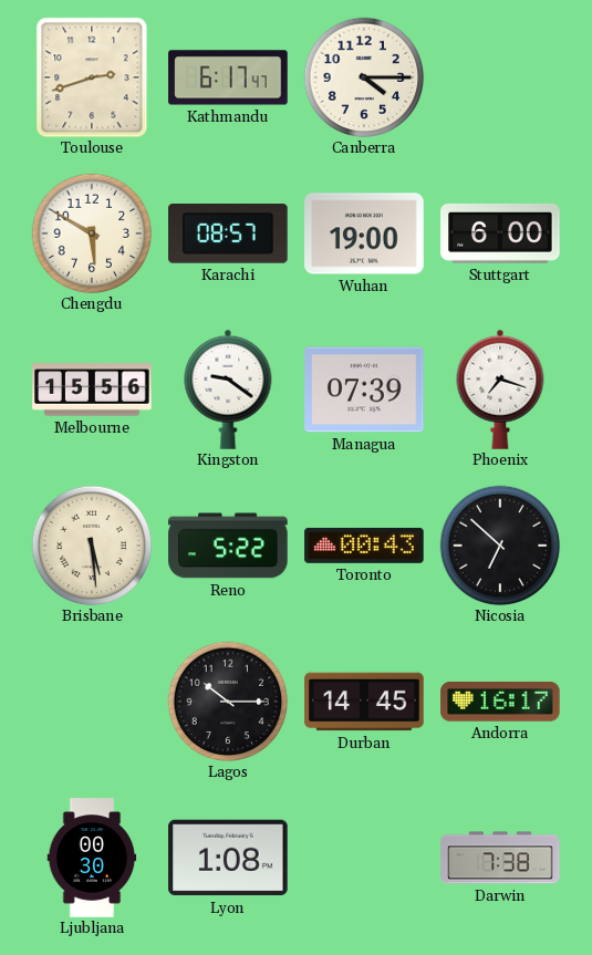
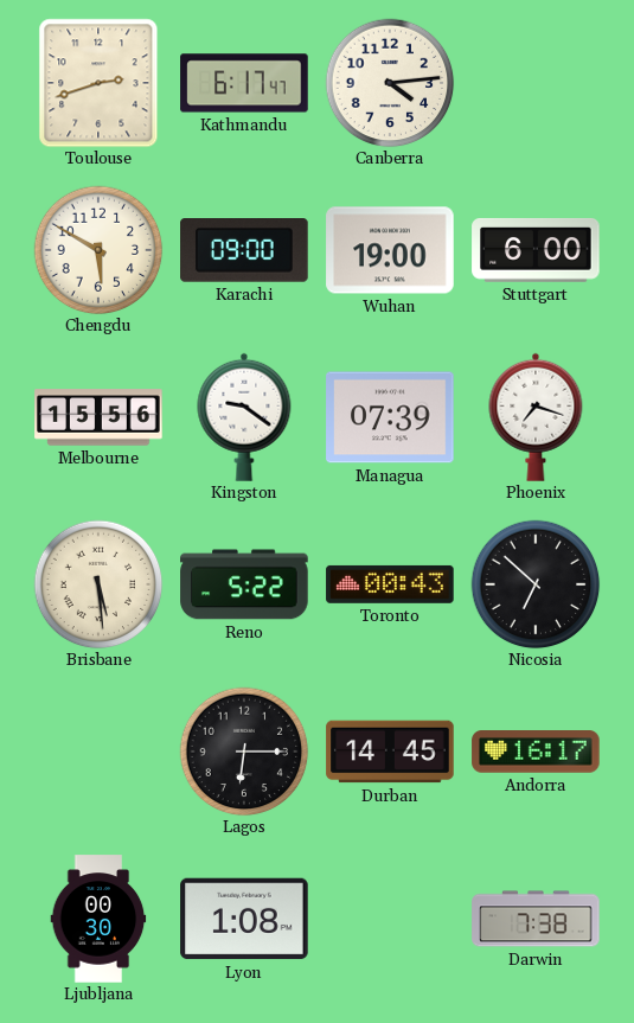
Canberra: 4:15 -> 4:14
Karachi: 08:57 -> 09:00
Lagos: 10:15 -> 6:15
